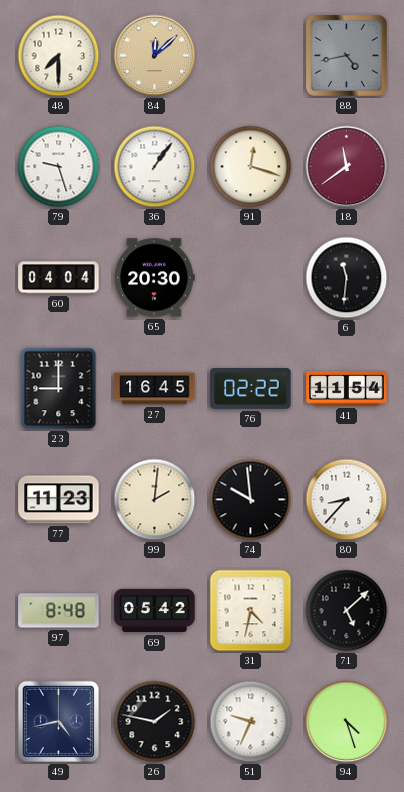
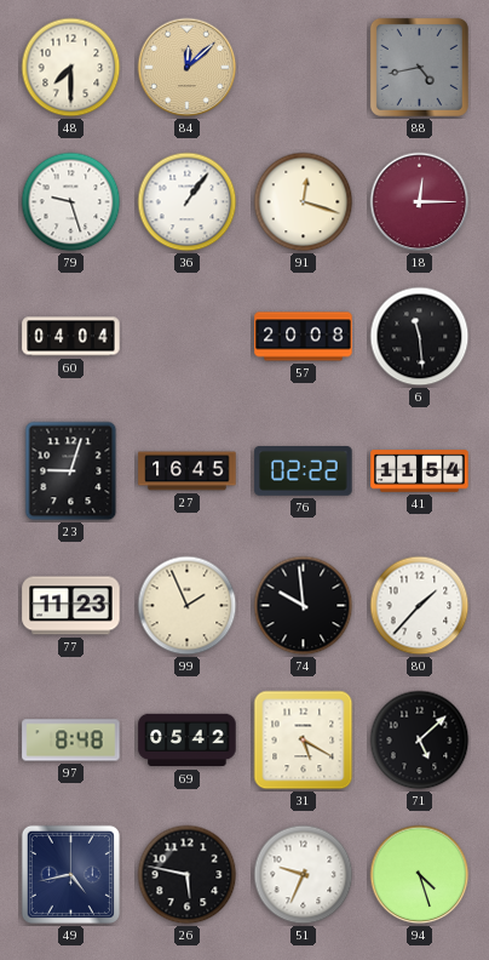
18: 11:39 -> 12:15
65: 20:30 -> none
57: none -> 20:08
6: 11:31 -> 11:29
23: 9:00 -> 9:03
99: 2:01 -> 1:56
80: 8:37 -> 1:37
31: 4:32 -> 5:20
26: 1:47 -> 5:47
